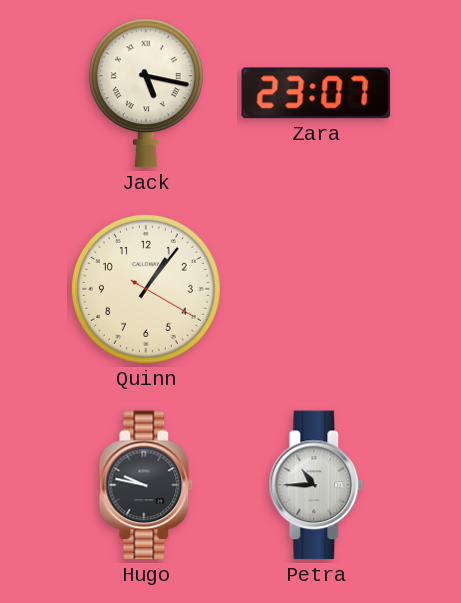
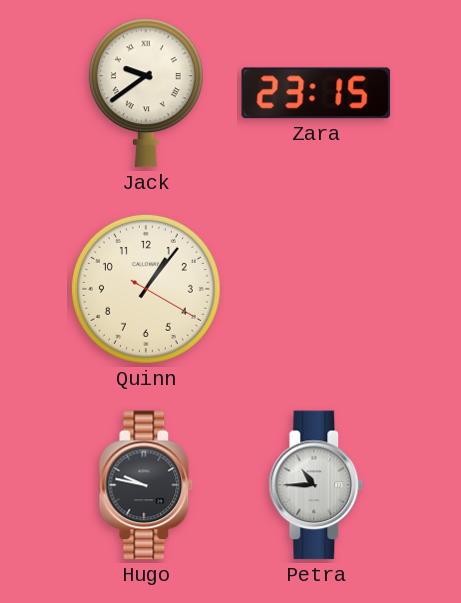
Jack: 5:17 -> 9:39
Zara: 23:07 -> 23:15
